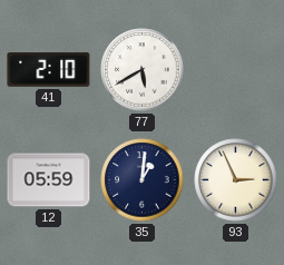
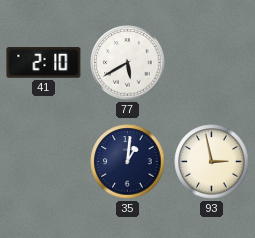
12: 05:59 -> none
93: 2:56 -> 2:58
